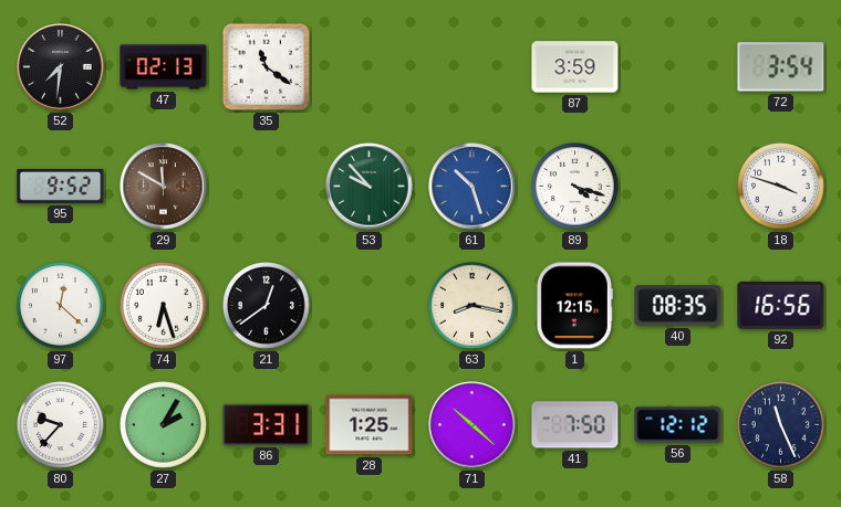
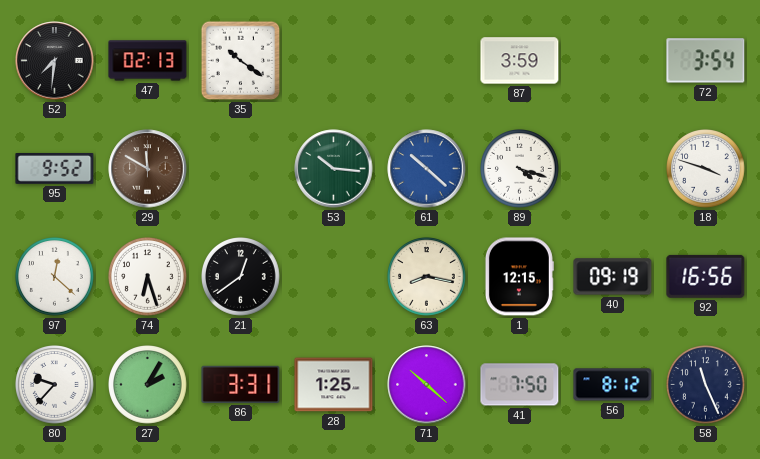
35: 11:21 -> 10:21
53: 9:53 -> 10:16
61: 10:27 -> 10:22
40: 08:35 -> 09:19
56: 12:12 -> 8:12
